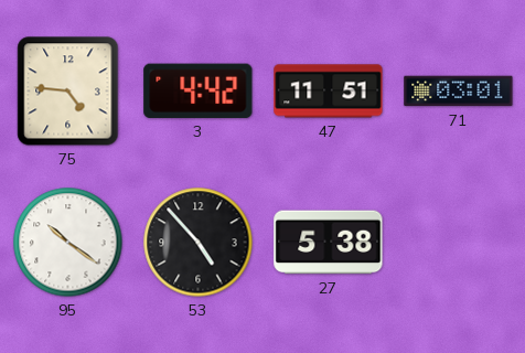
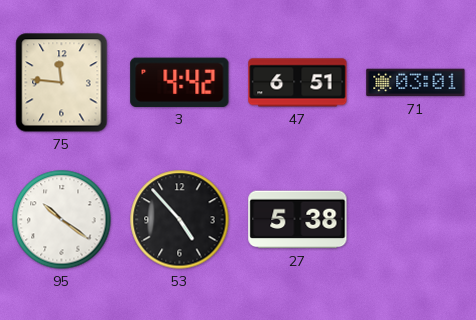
75: 4:46 -> 11:46
47: 11:51 -> 6:51
